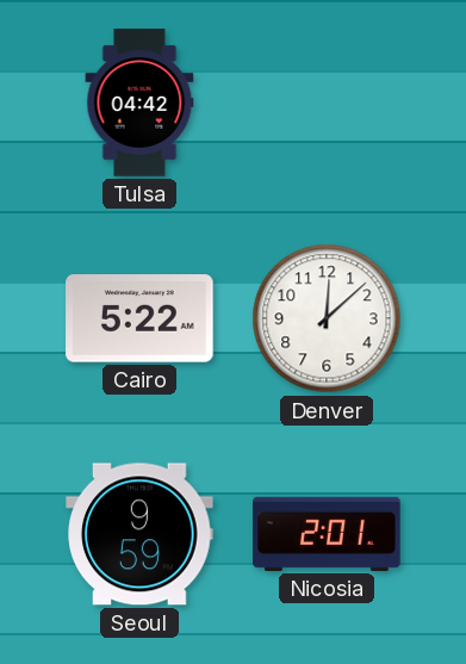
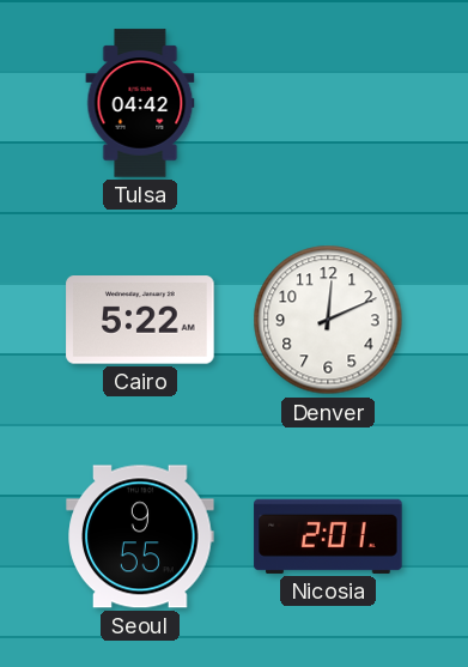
Denver: 12:08 -> 12:11
Seoul: 9:59 -> 9:55
